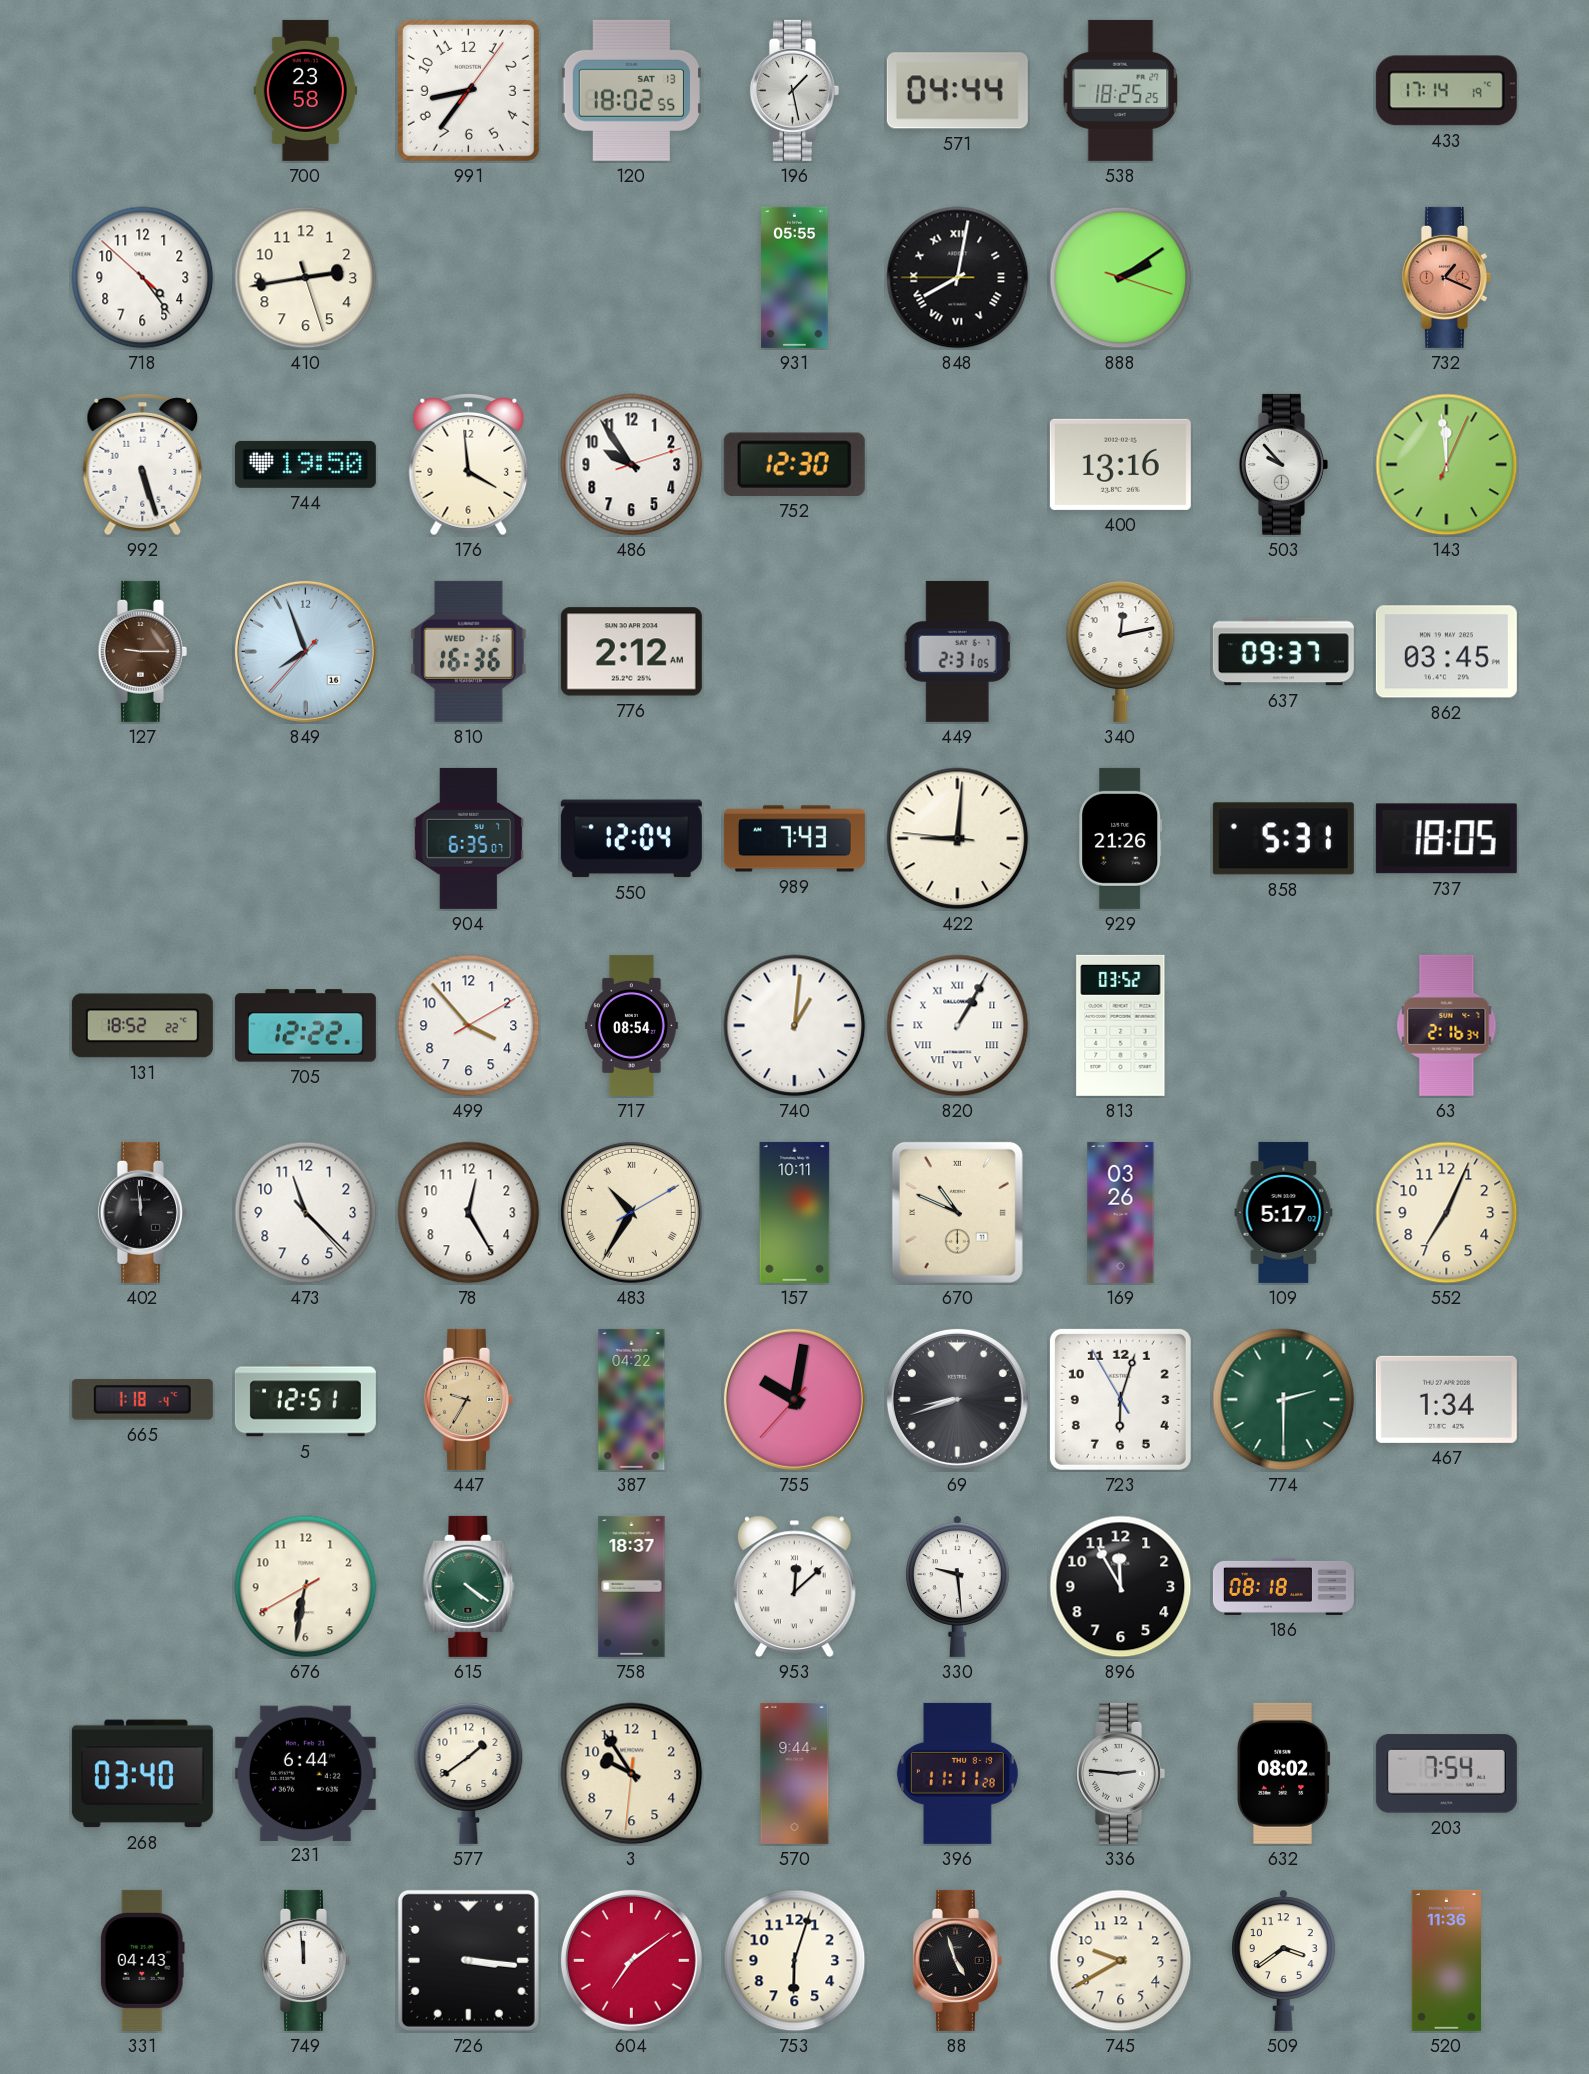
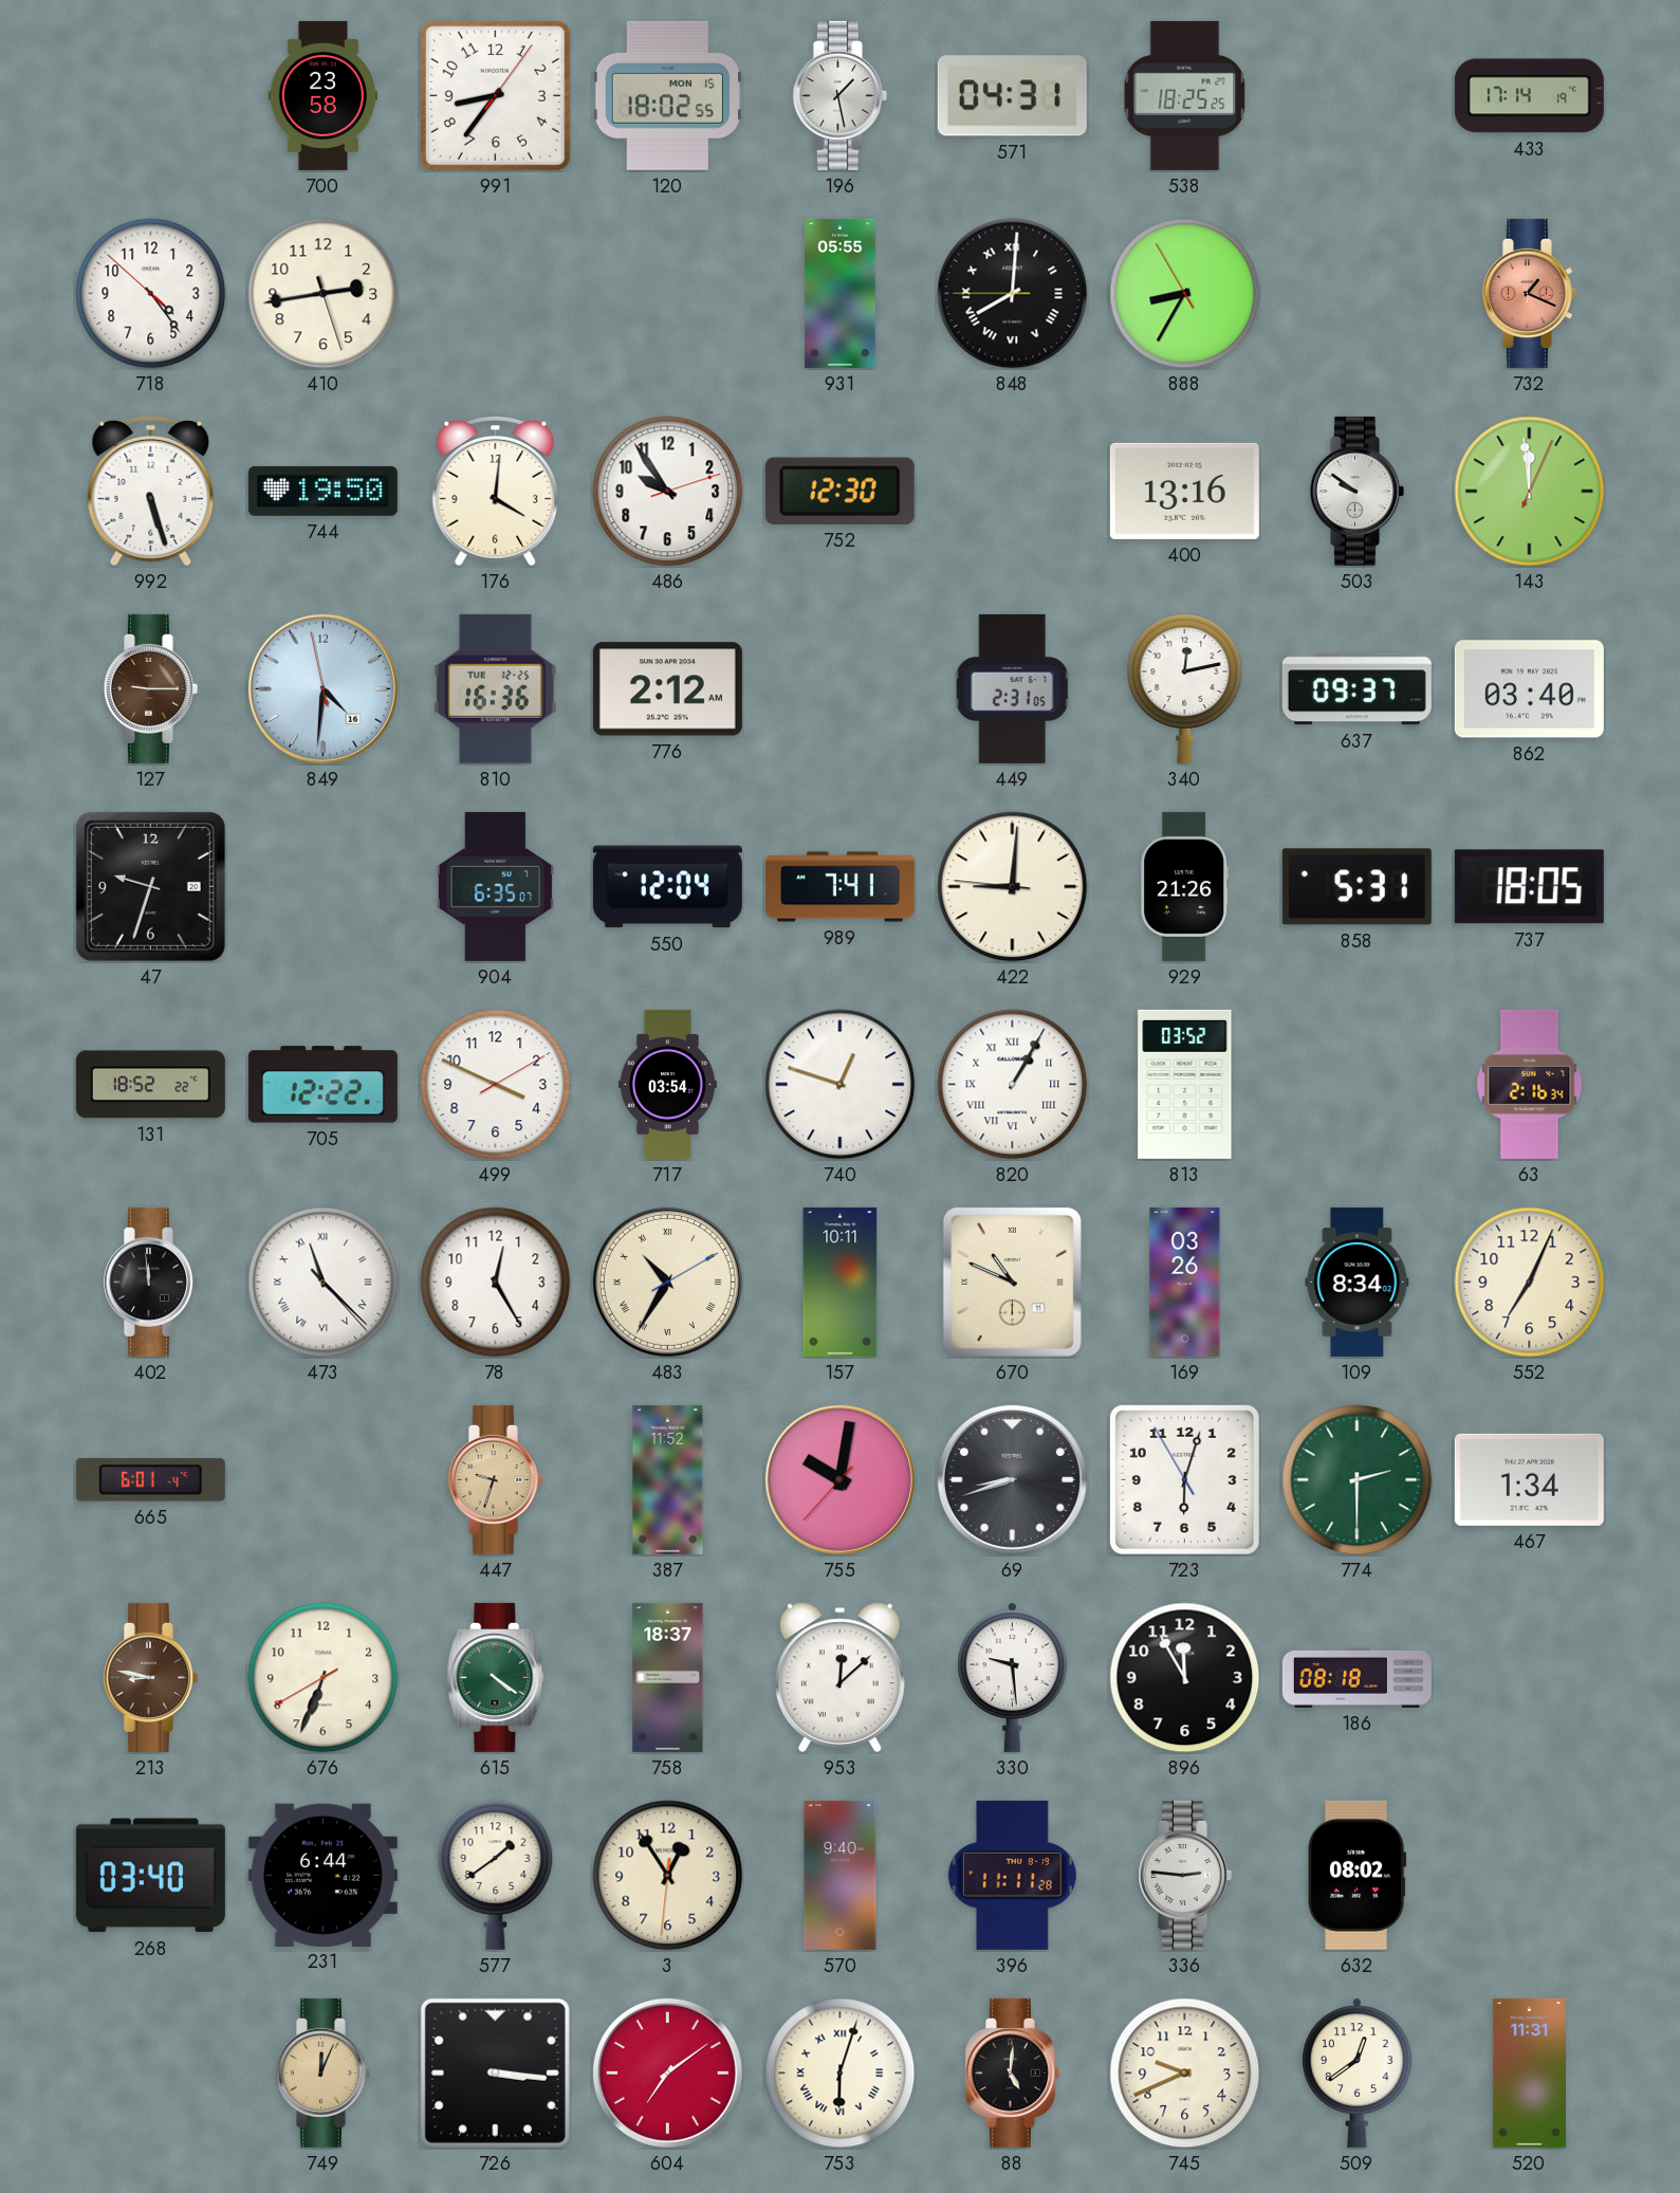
120 date: SAT 13 -> MON 15
571: 04:44 -> 04:31
848: 8:01 -> 8:00
888: 2:09 -> 8:34
176: 3:59 -> 4:01
503: 9:53 -> 9:51
849: 7:56 -> 4:30
810 date: WED 1-16 -> TUE 12-25
862: 03:45 -> 03:40
47: none -> 9:33
989: 7:43 -> 7:41
499: 3:53 -> 3:49
717: 08:54 -> 03:54
740: 1:01 -> 12:48
473 numerals: Arabic -> Roman
109: 5:17 -> 8:34
665: 1:18 -> 6:01
5: 12:51 -> none
447: 9:35 -> 9:33
387: 04:22 -> 11:52
213: none -> 8:47
676: 6:31 -> 6:33
3: 9:54 -> 12:54
570: 9:44 -> 9:40
203: 7:54 -> none
331: 04:43 -> none
749: 11:59 -> 12:04
749 dial: white -> champagne
753 numerals: Arabic -> Roman
88: 4:57 -> 5:01
745: 9:40 -> 9:41
509: 3:39 -> 12:39
520: 11:36 -> 11:31
